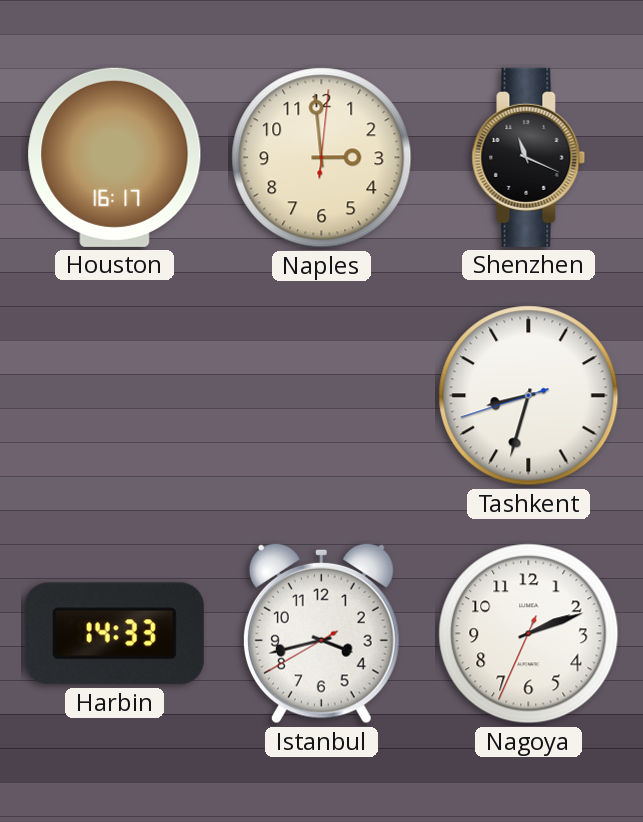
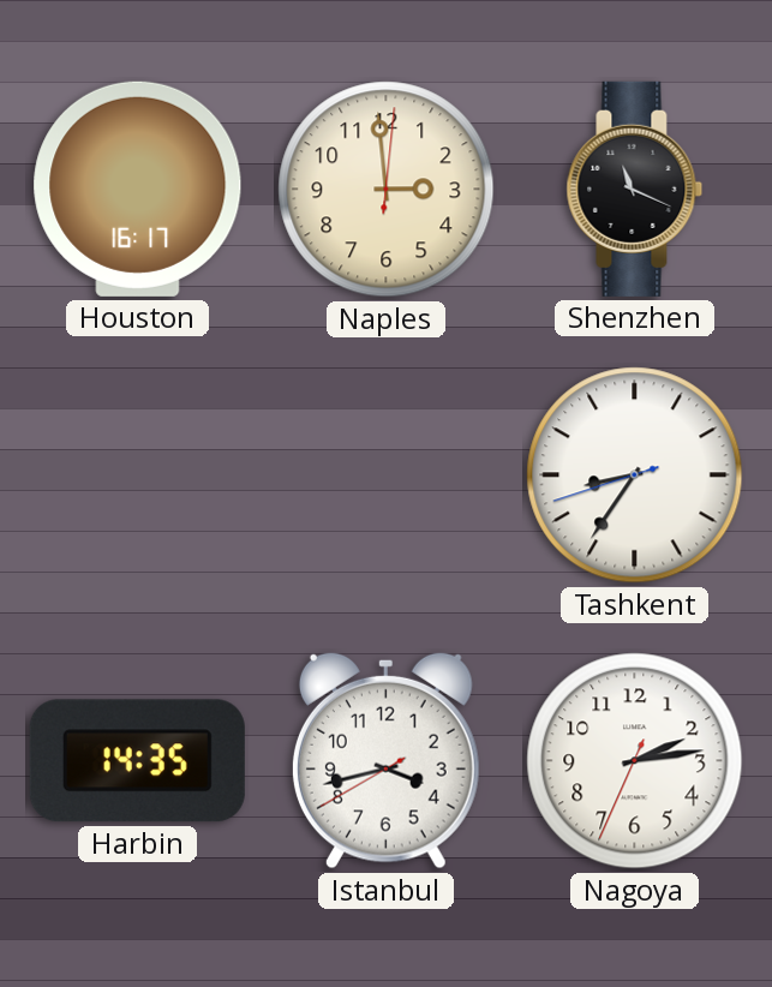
Tashkent: 8:32 -> 8:35
Harbin: 14:33 -> 14:35
Nagoya: 2:11 -> 2:13
